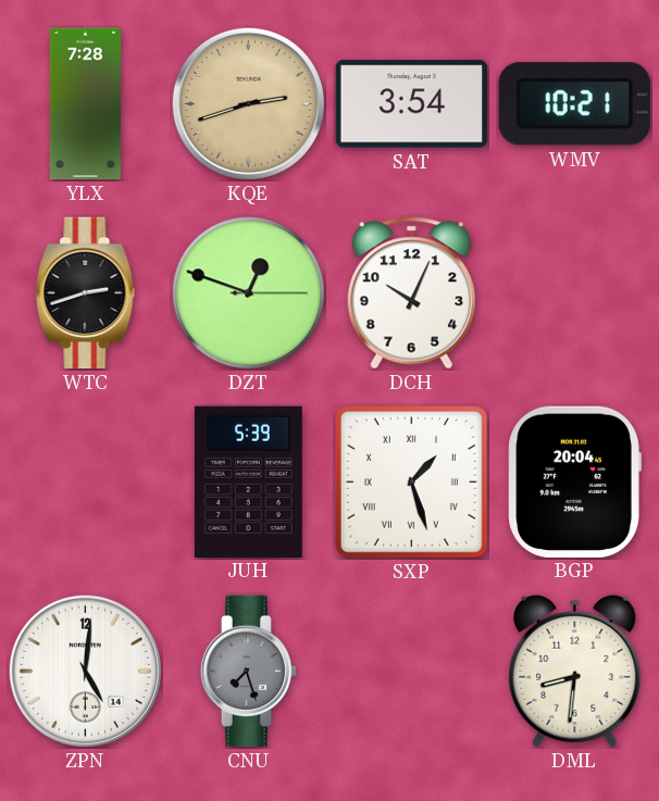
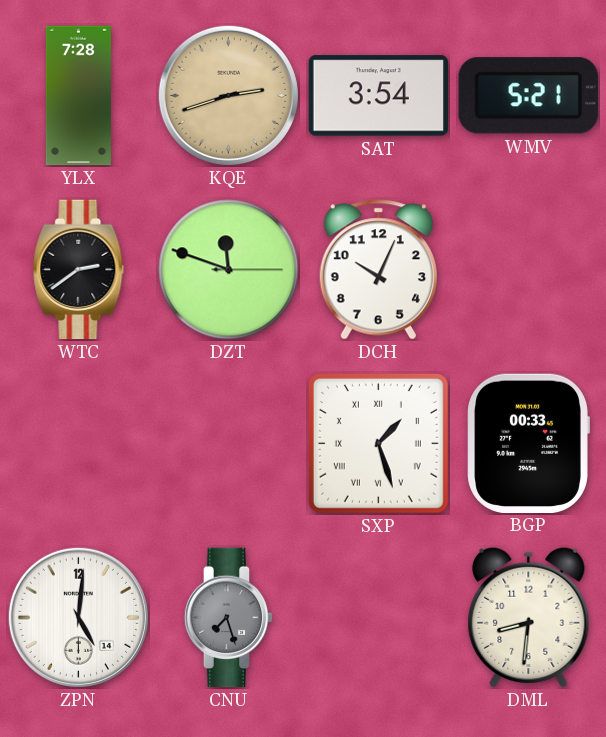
WMV: 10:21 -> 5:21
WTC: 2:42 -> 2:39
DZT: 12:48 -> 11:48
JUH: 5:39 -> none
BGP: 20:04 -> 00:33
